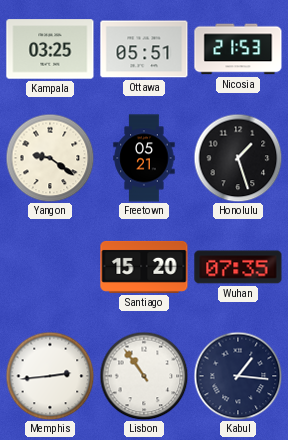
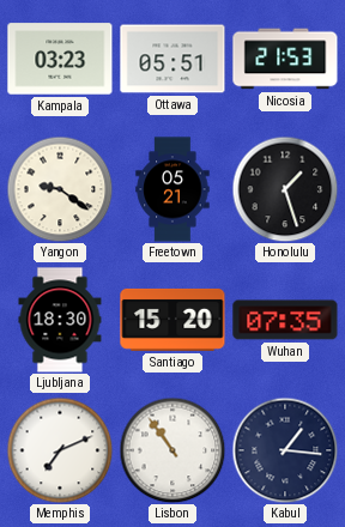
Kampala: 03:25 -> 03:23
Ljubljana: none -> 18:30
Memphis: 2:44 -> 7:11
